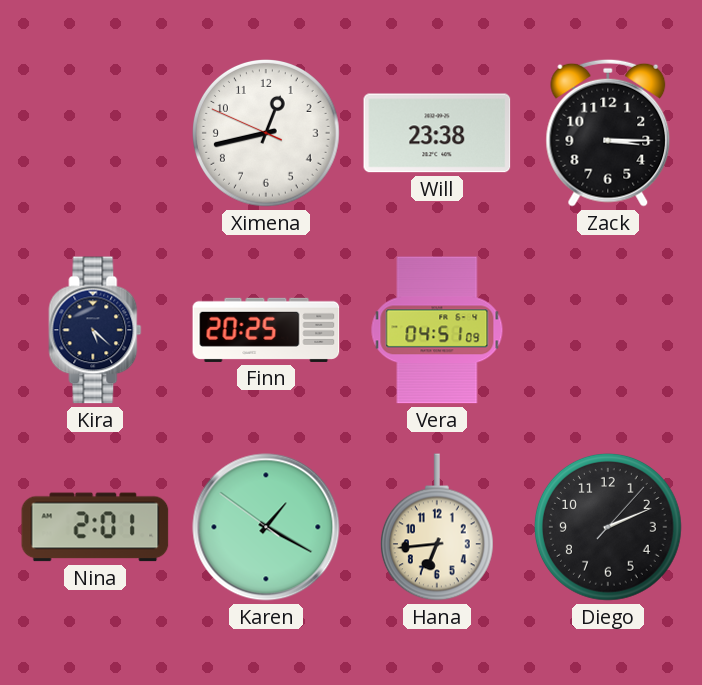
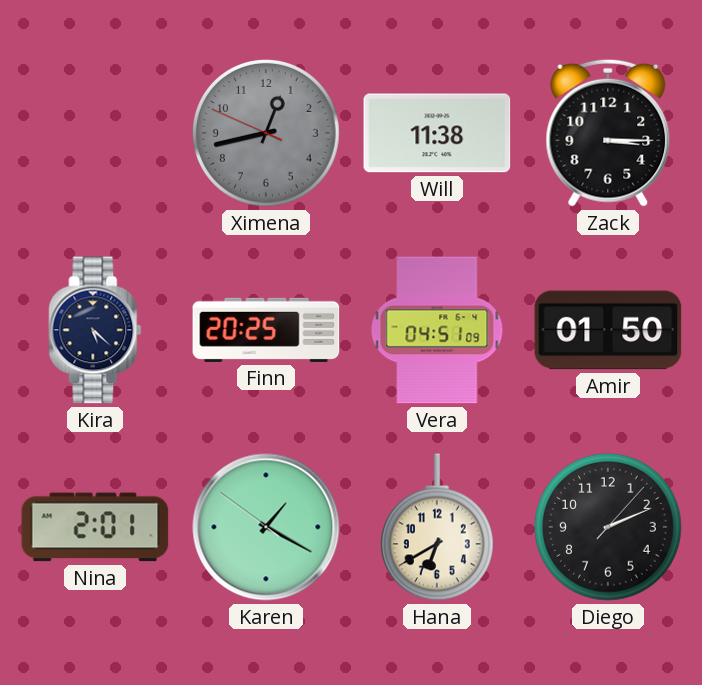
Ximena dial: white -> grey
Will: 23:38 -> 11:38
Amir: none -> 01:50
Hana: 6:44 -> 6:40
